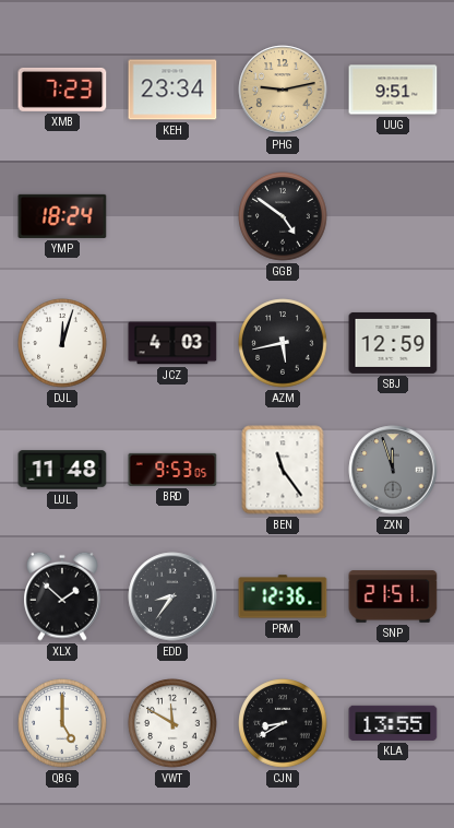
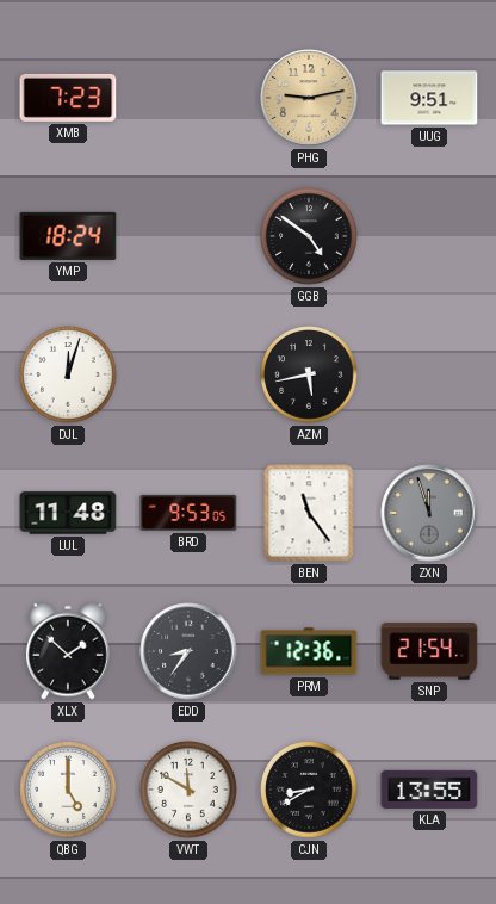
KEH: 23:34 -> none
JCZ: 4:03 -> none
SBJ: 12:59 -> none
SNP: 21:51 -> 21:54
